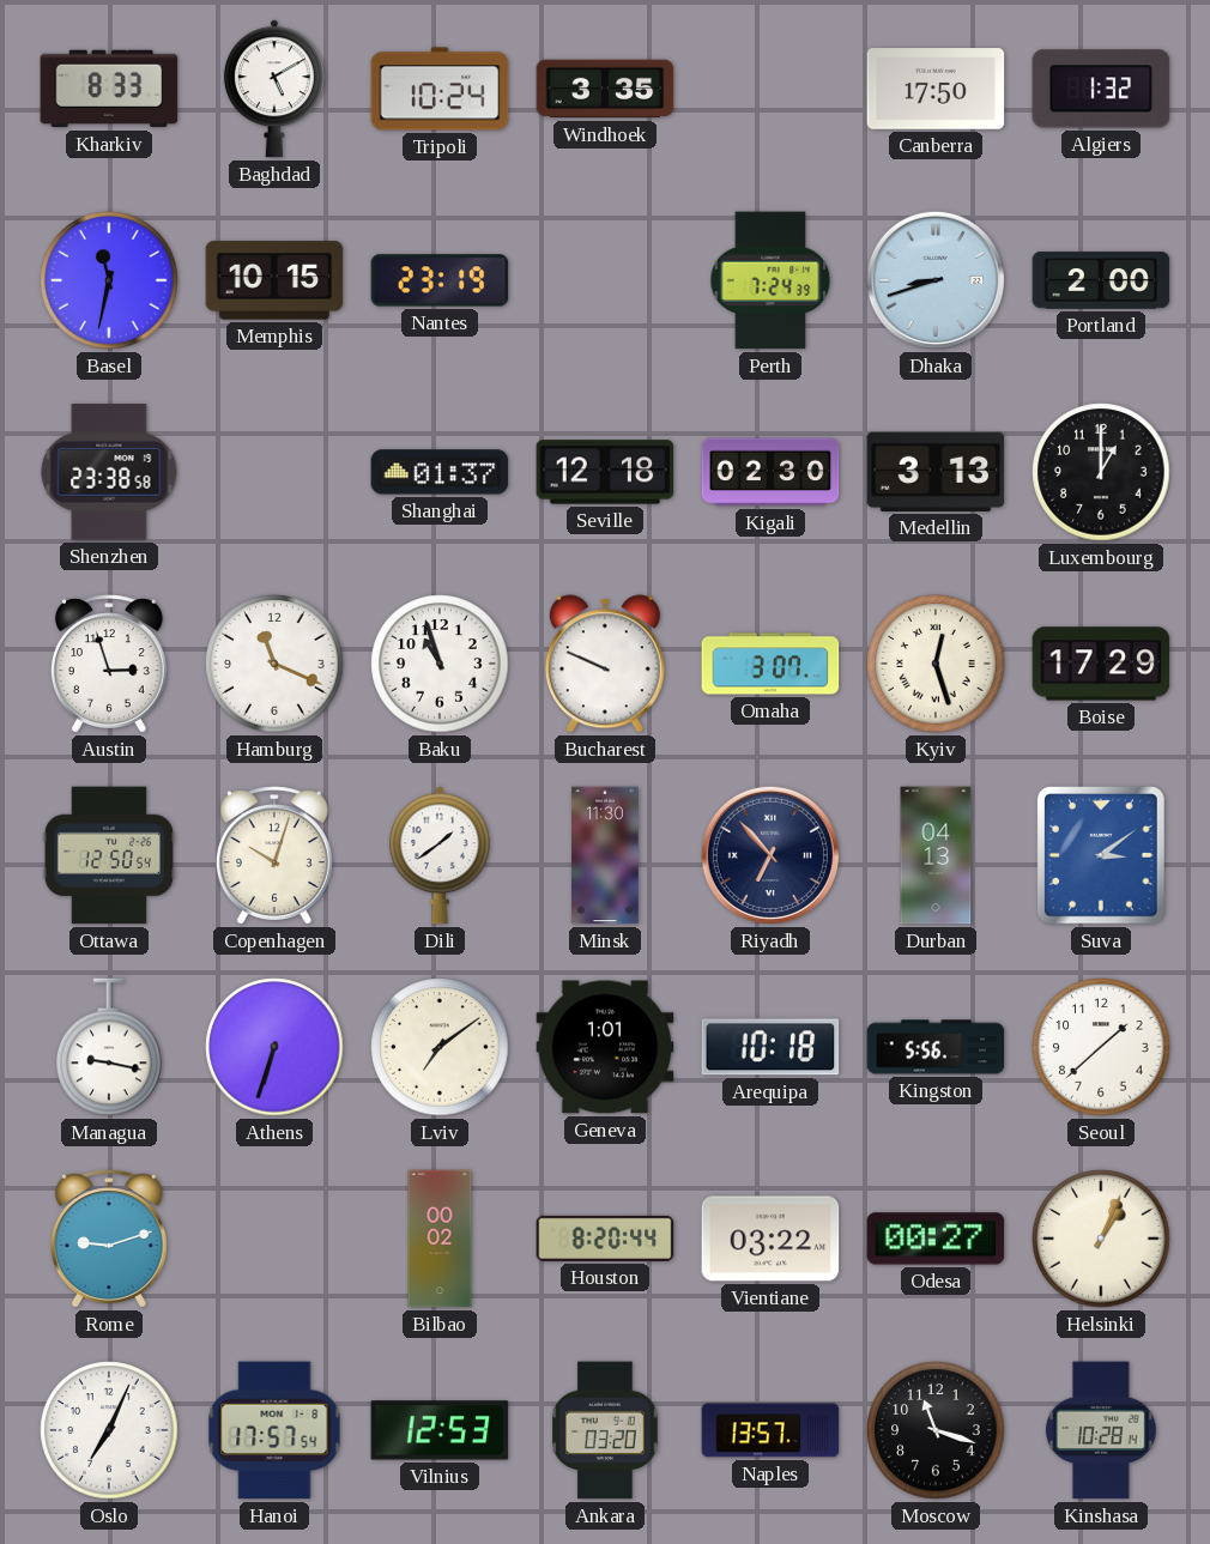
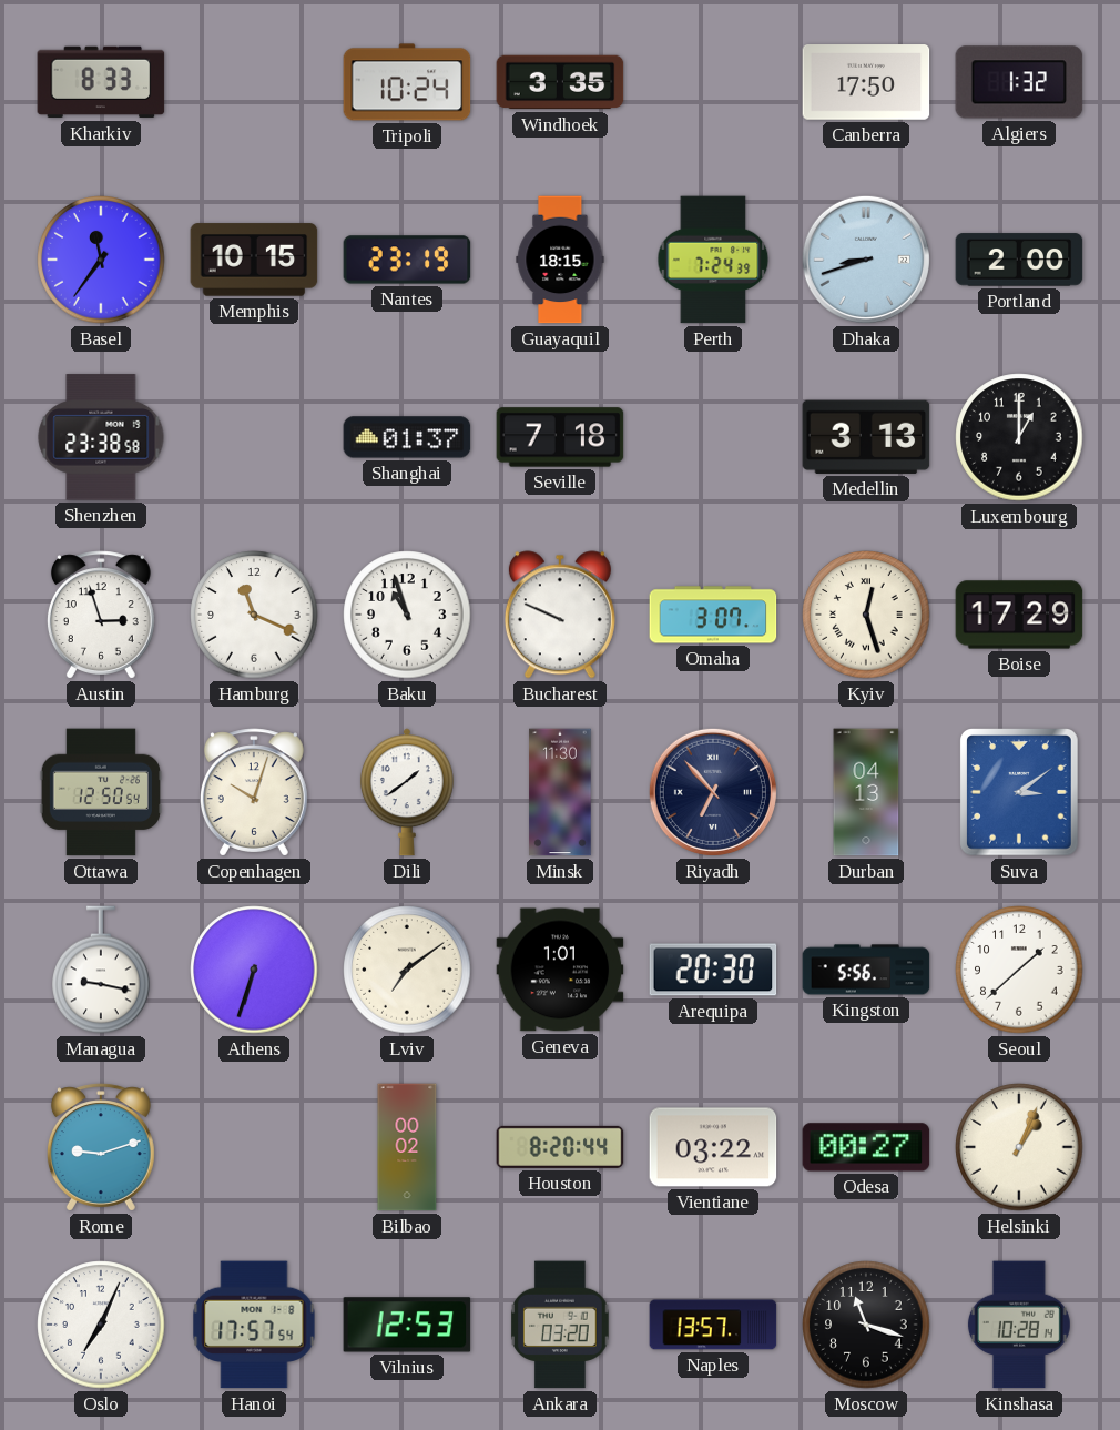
Baghdad: 5:10 -> none
Basel: 11:32 -> 11:36
Guayaquil: none -> 18:15
Seville: 12:18 -> 7:18
Kigali: 02:30 -> none
Arequipa: 10:18 -> 20:30
